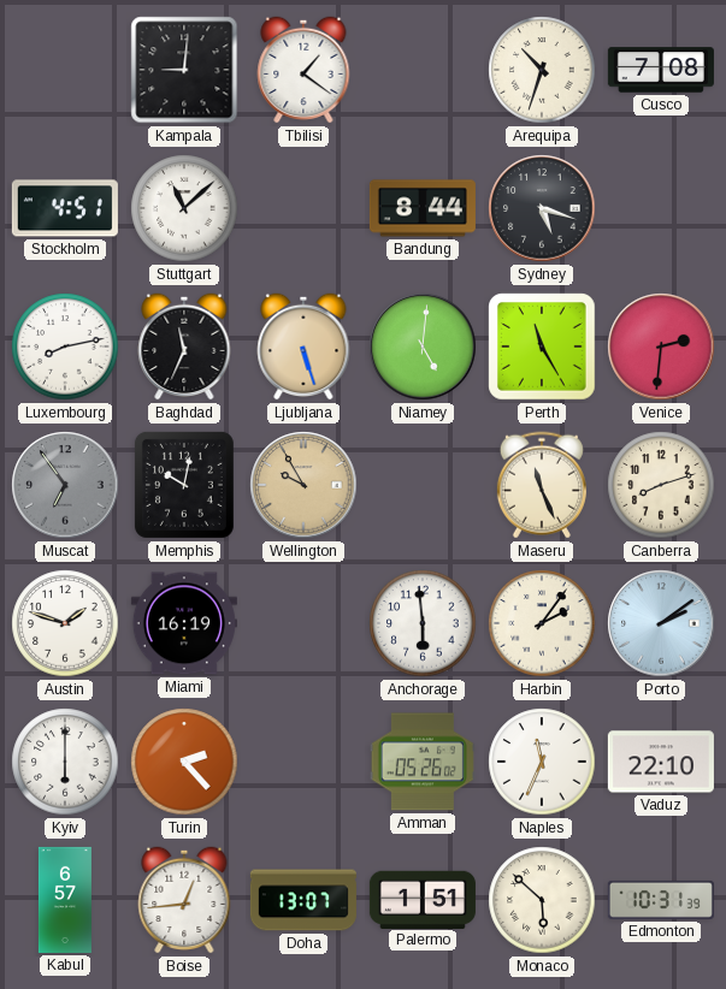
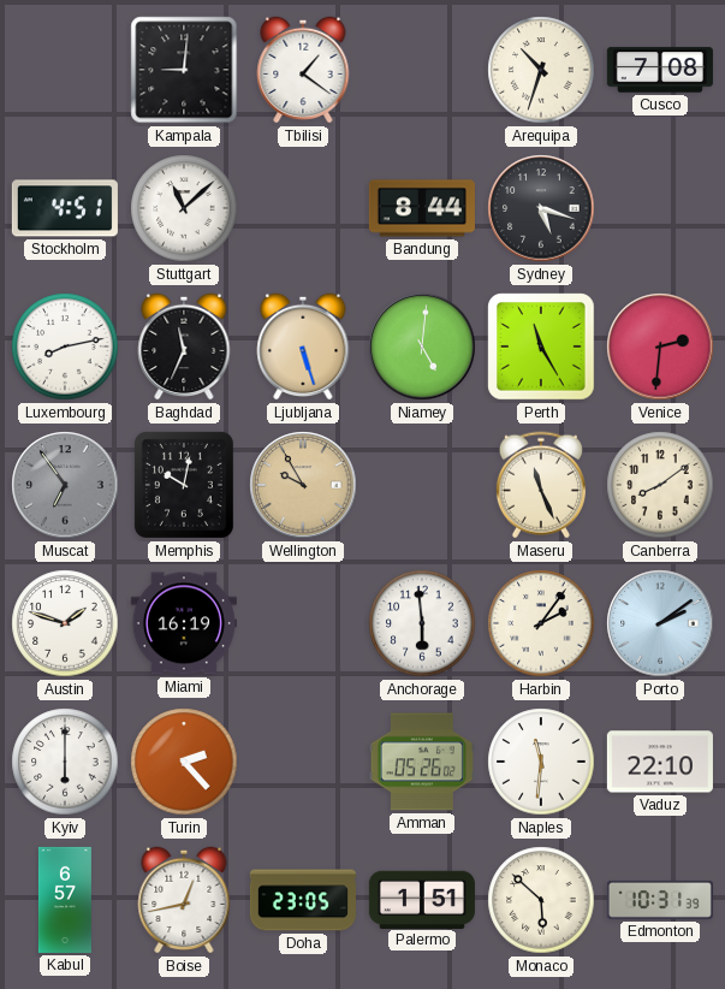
Canberra: 8:12 -> 8:09
Naples: 11:34 -> 11:31
Boise: 12:44 -> 12:43
Doha: 13:07 -> 23:05
